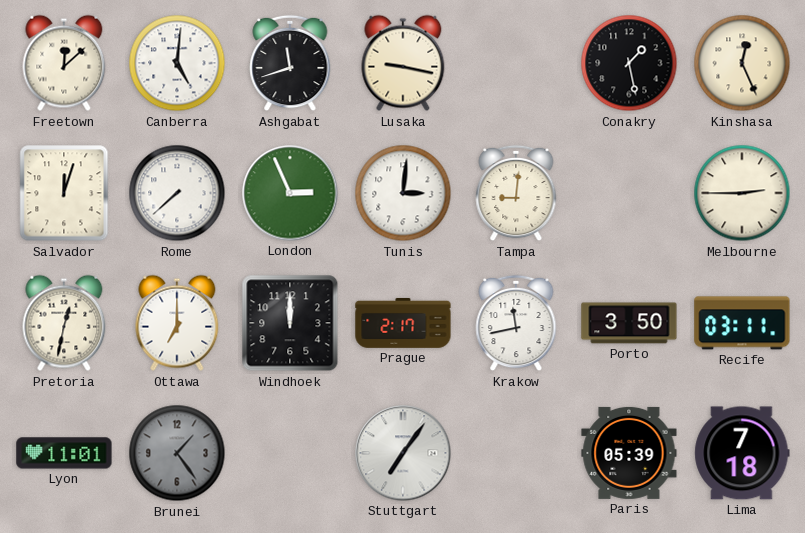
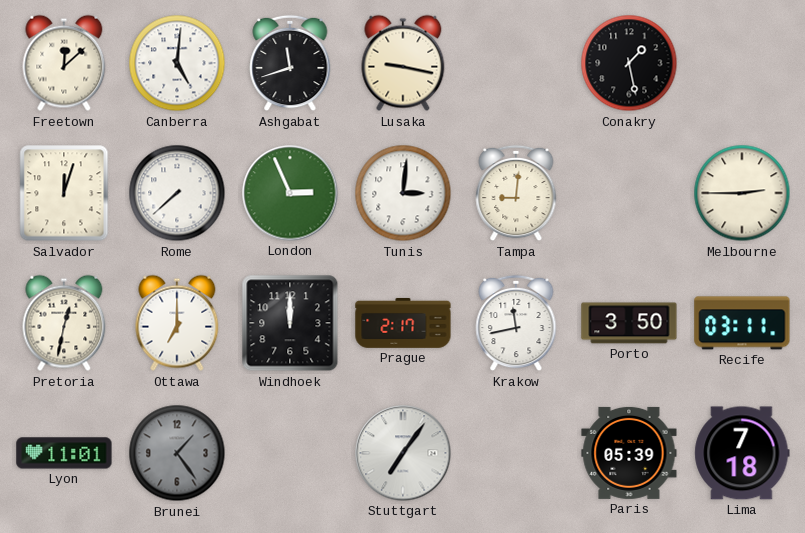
Kinshasa: 12:26 -> none
